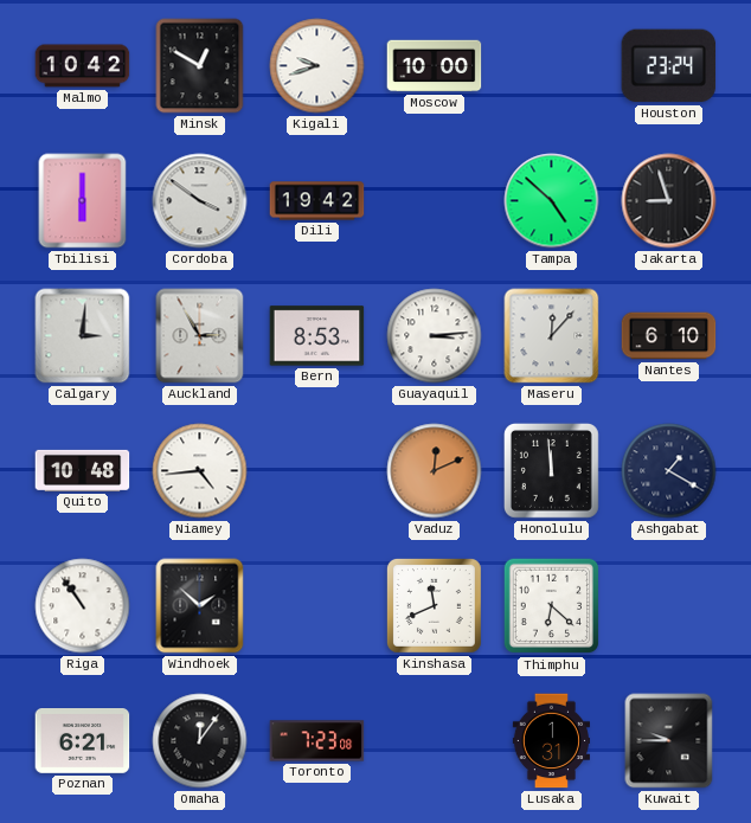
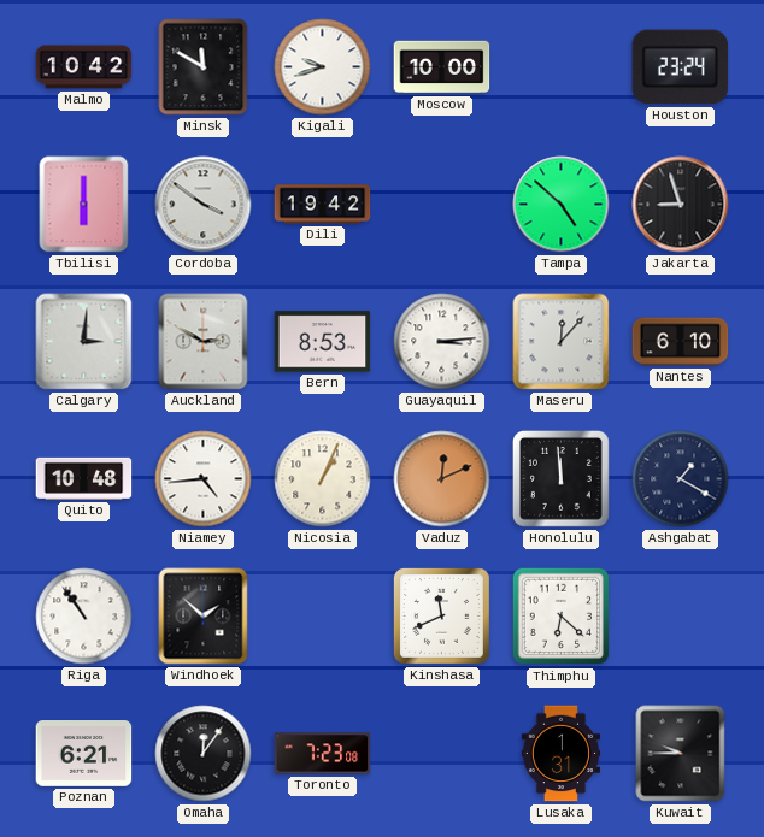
Minsk: 12:50 -> 11:50
Auckland: 2:55 -> 2:50
Nicosia: none -> 1:04
